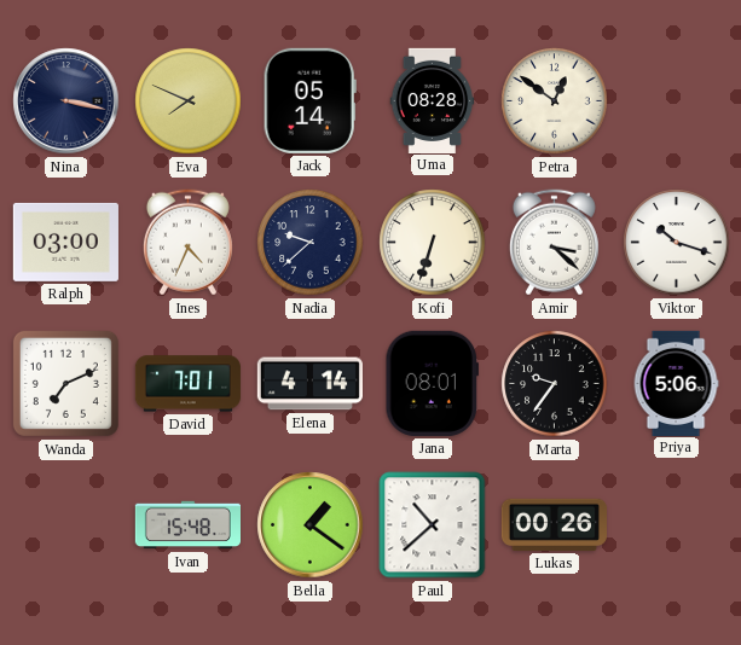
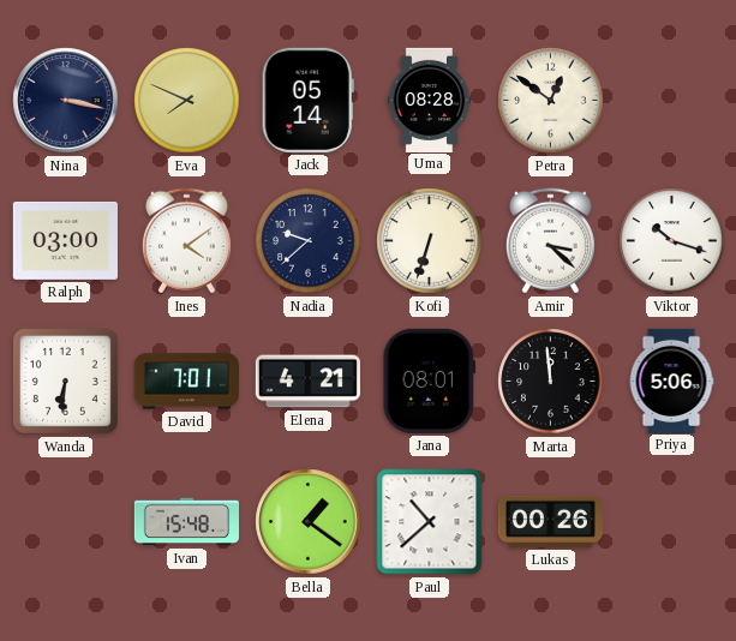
Ines: 4:34 -> 4:09
Wanda: 7:11 -> 6:31
Elena: 4:14 -> 4:21
Marta: 9:36 -> 11:59
